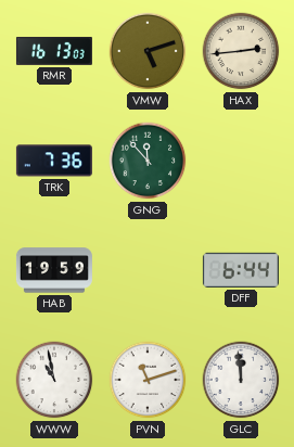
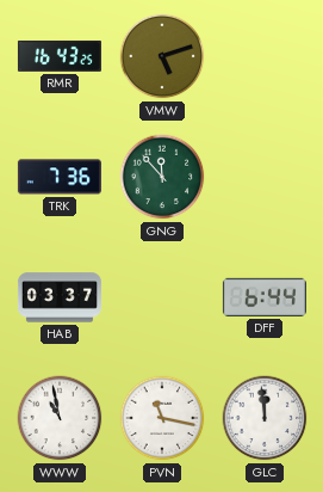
RMR: 16:13 -> 16:43
HAX: 2:44 -> none
HAB: 19:59 -> 03:37
PVN: 11:12 -> 11:17
